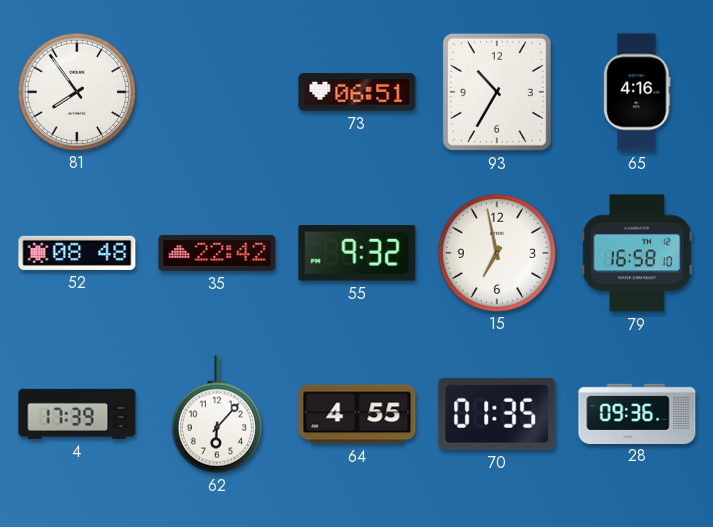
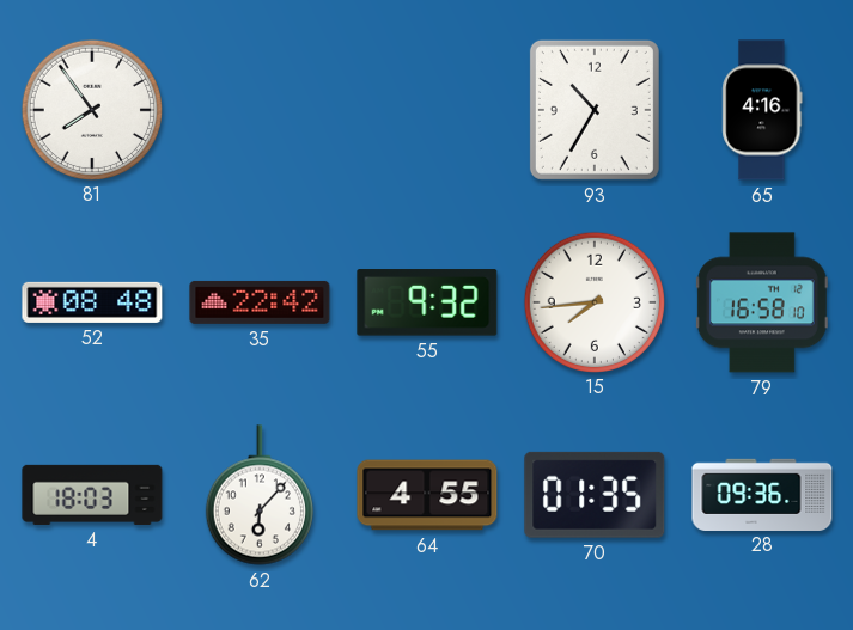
73: 06:51 -> none
15: 6:58 -> 7:44
4: 17:39 -> 18:03
